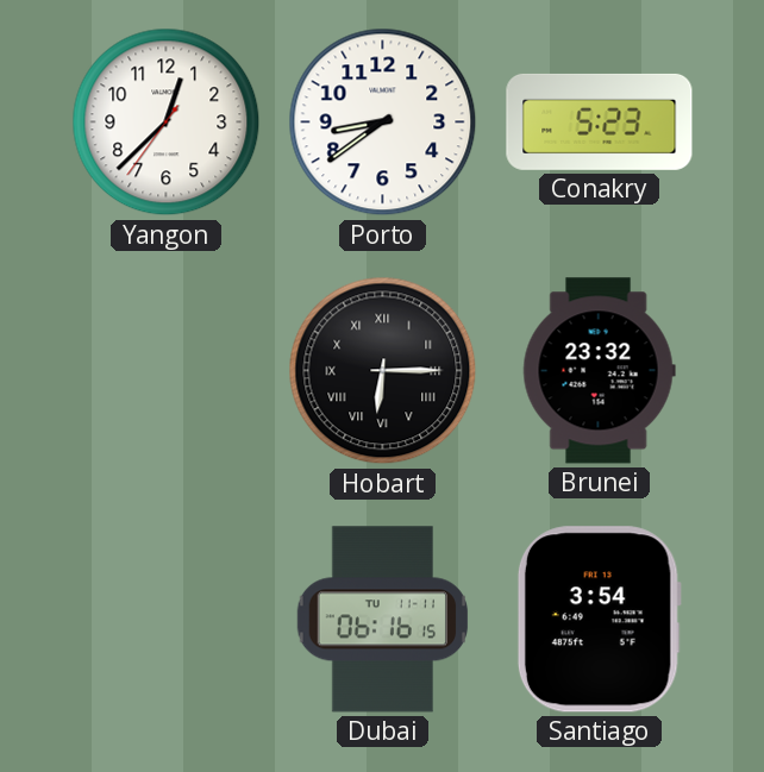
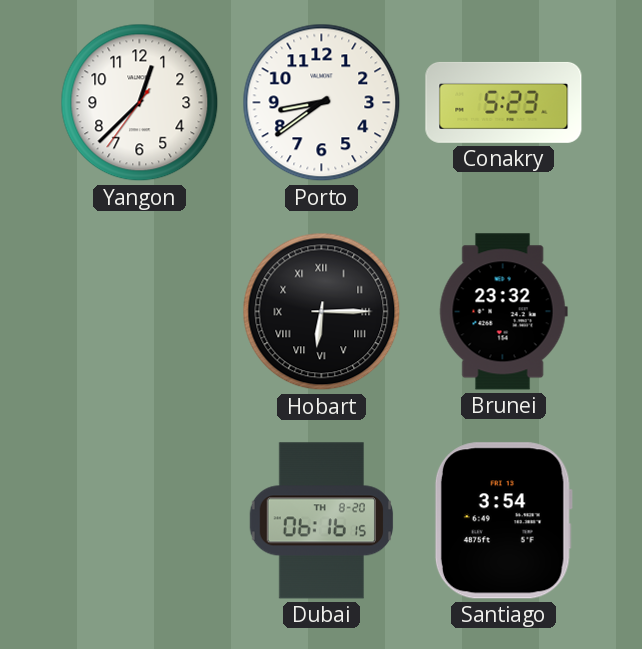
Dubai date: TU 11-11 -> TH 8-20
